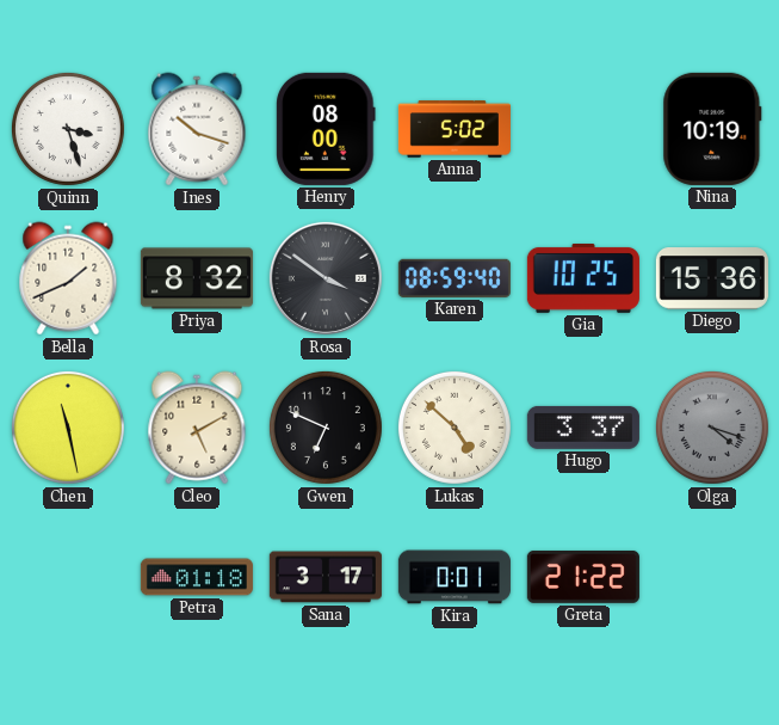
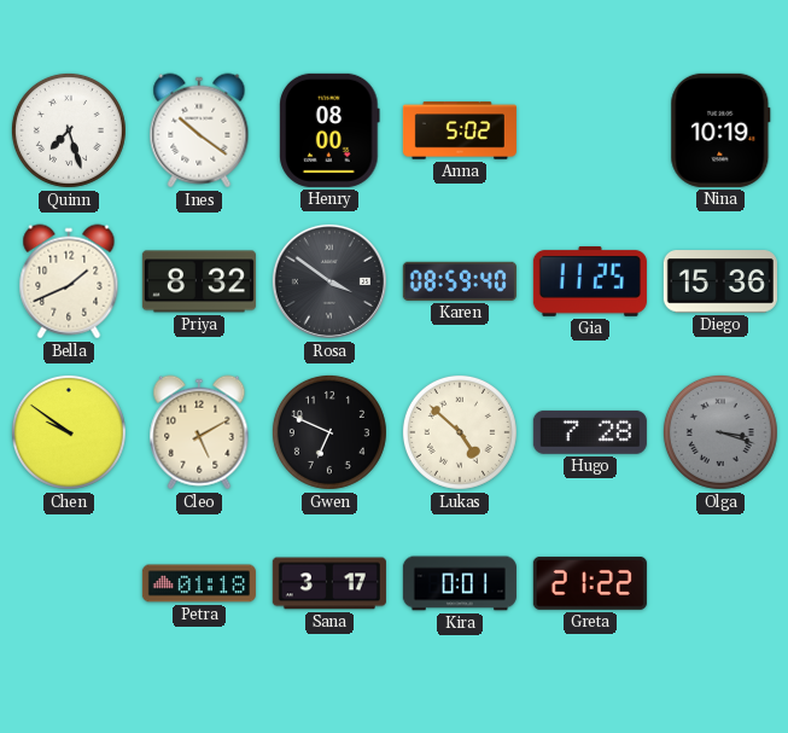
Quinn: 3:27 -> 7:27
Ines: 10:18 -> 10:21
Gia: 10:25 -> 11:25
Chen: 11:28 -> 9:51
Hugo: 3:37 -> 7:28
Olga: 4:18 -> 3:18
